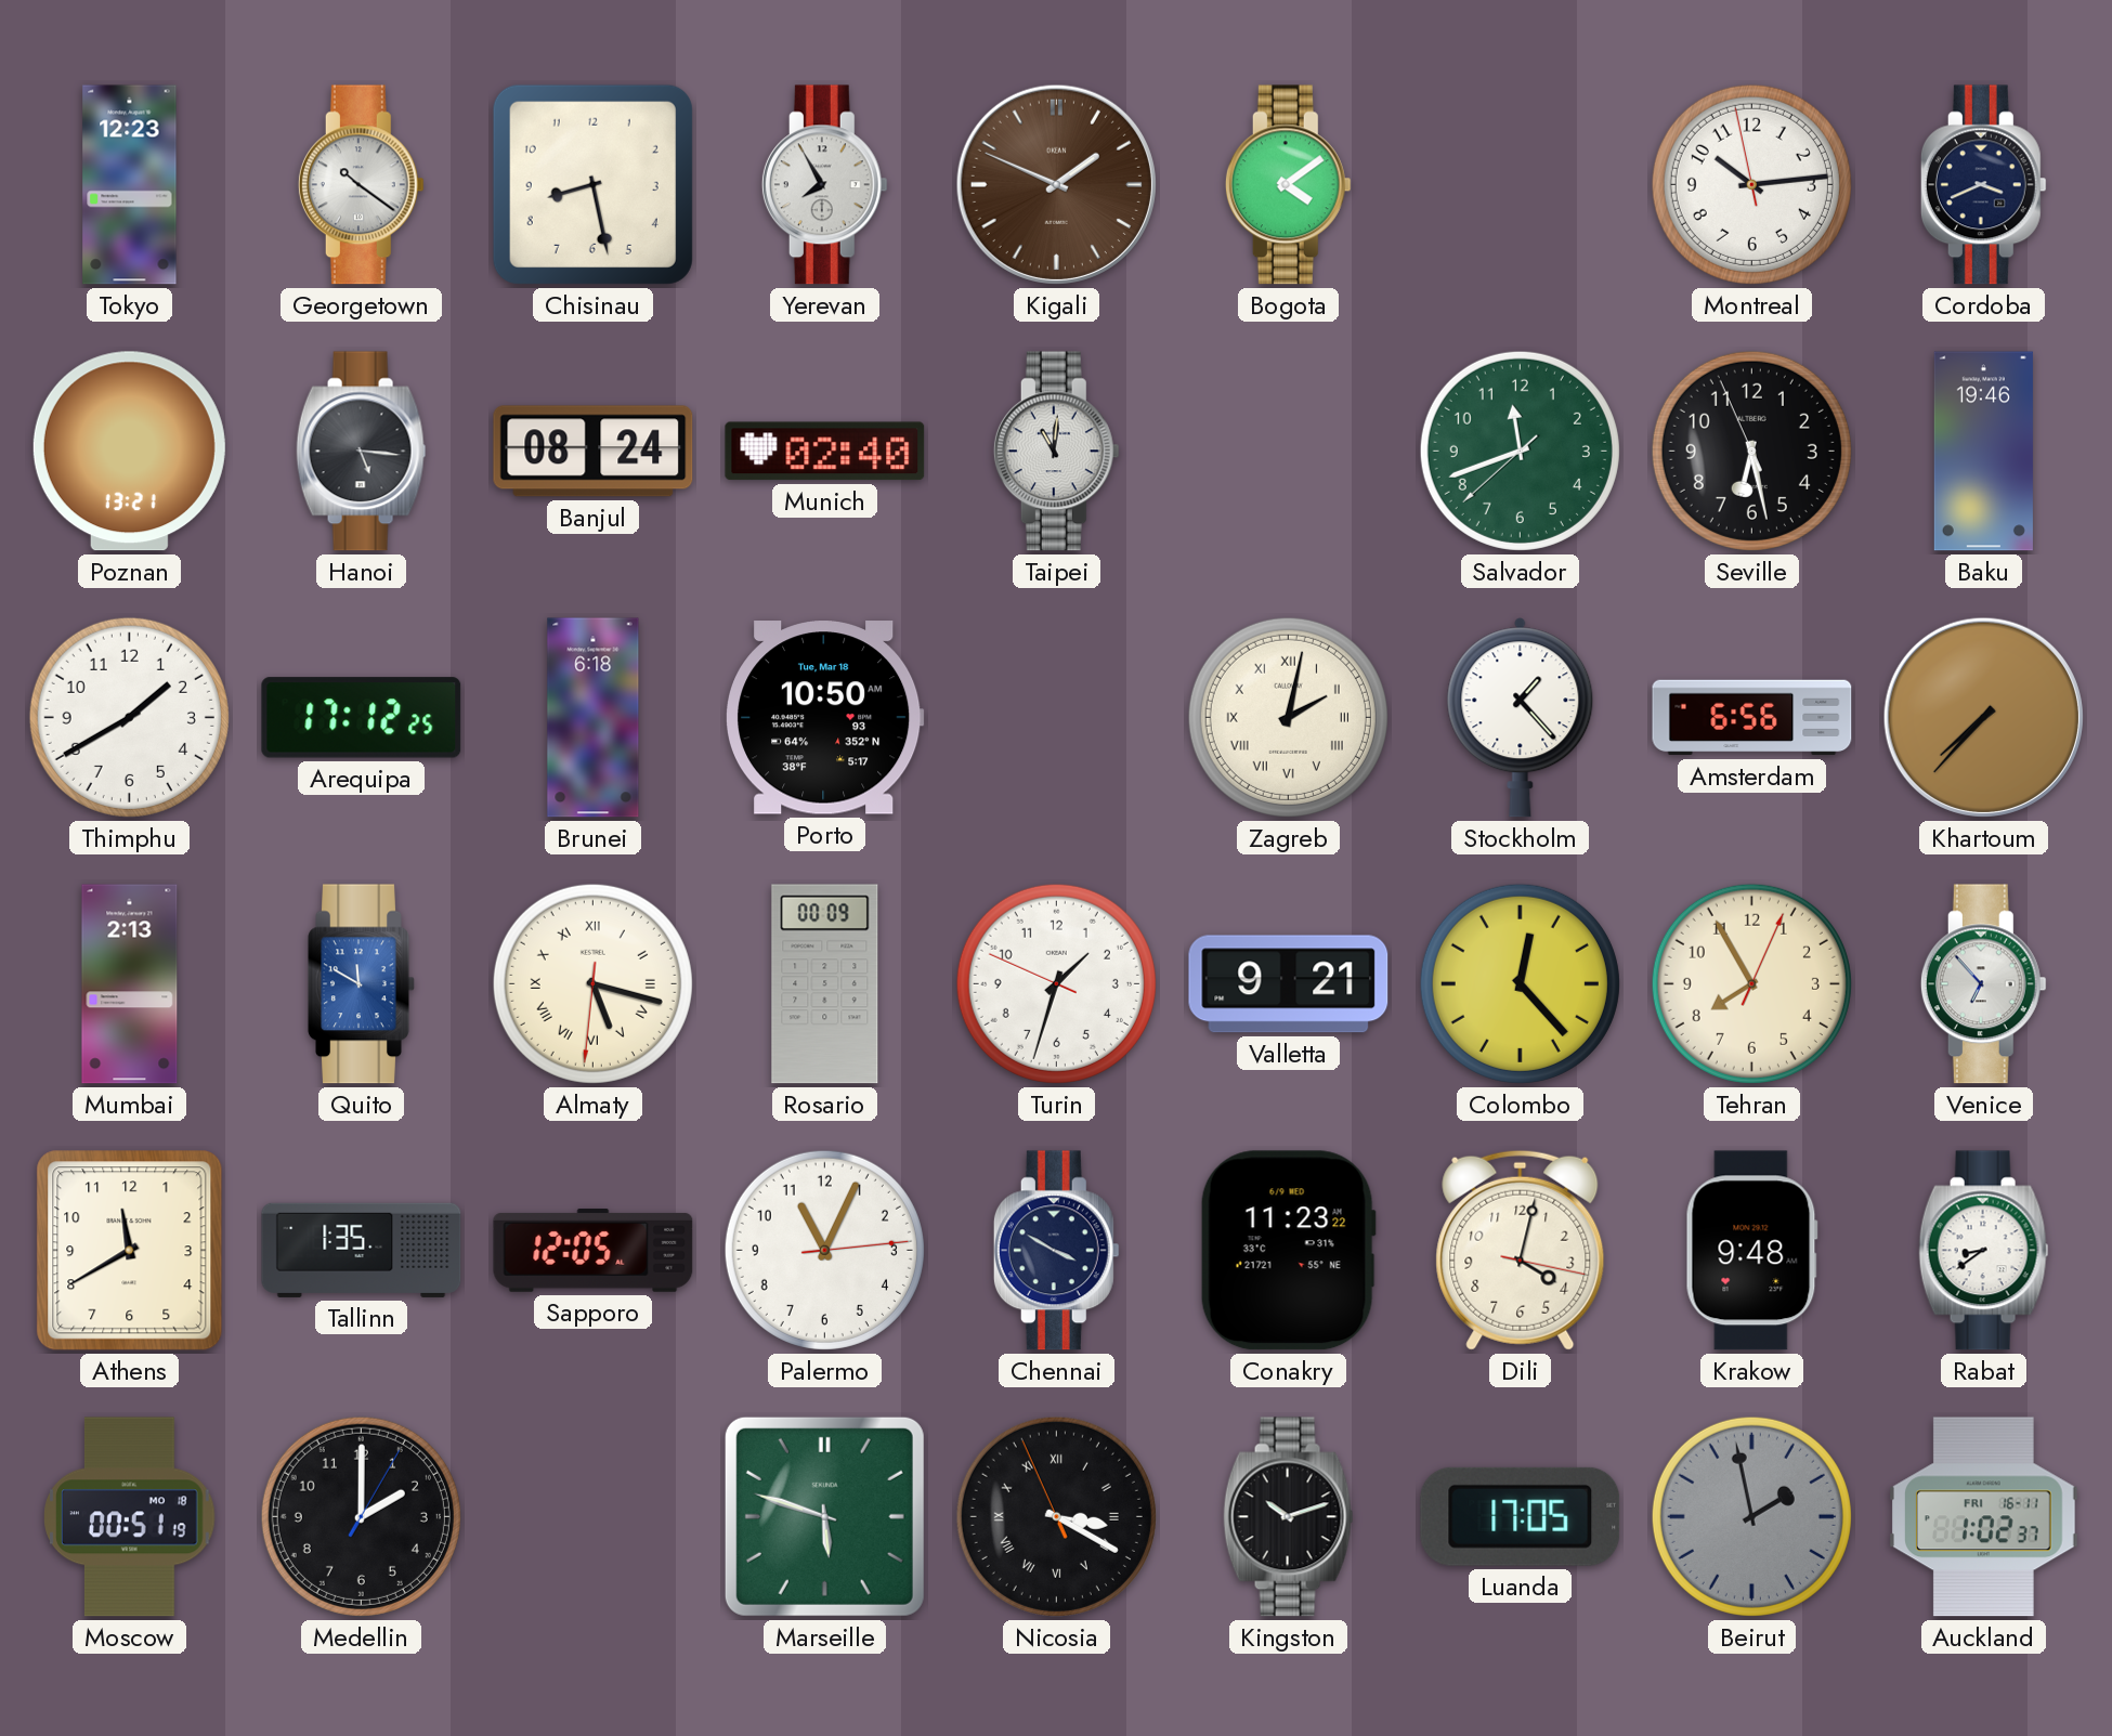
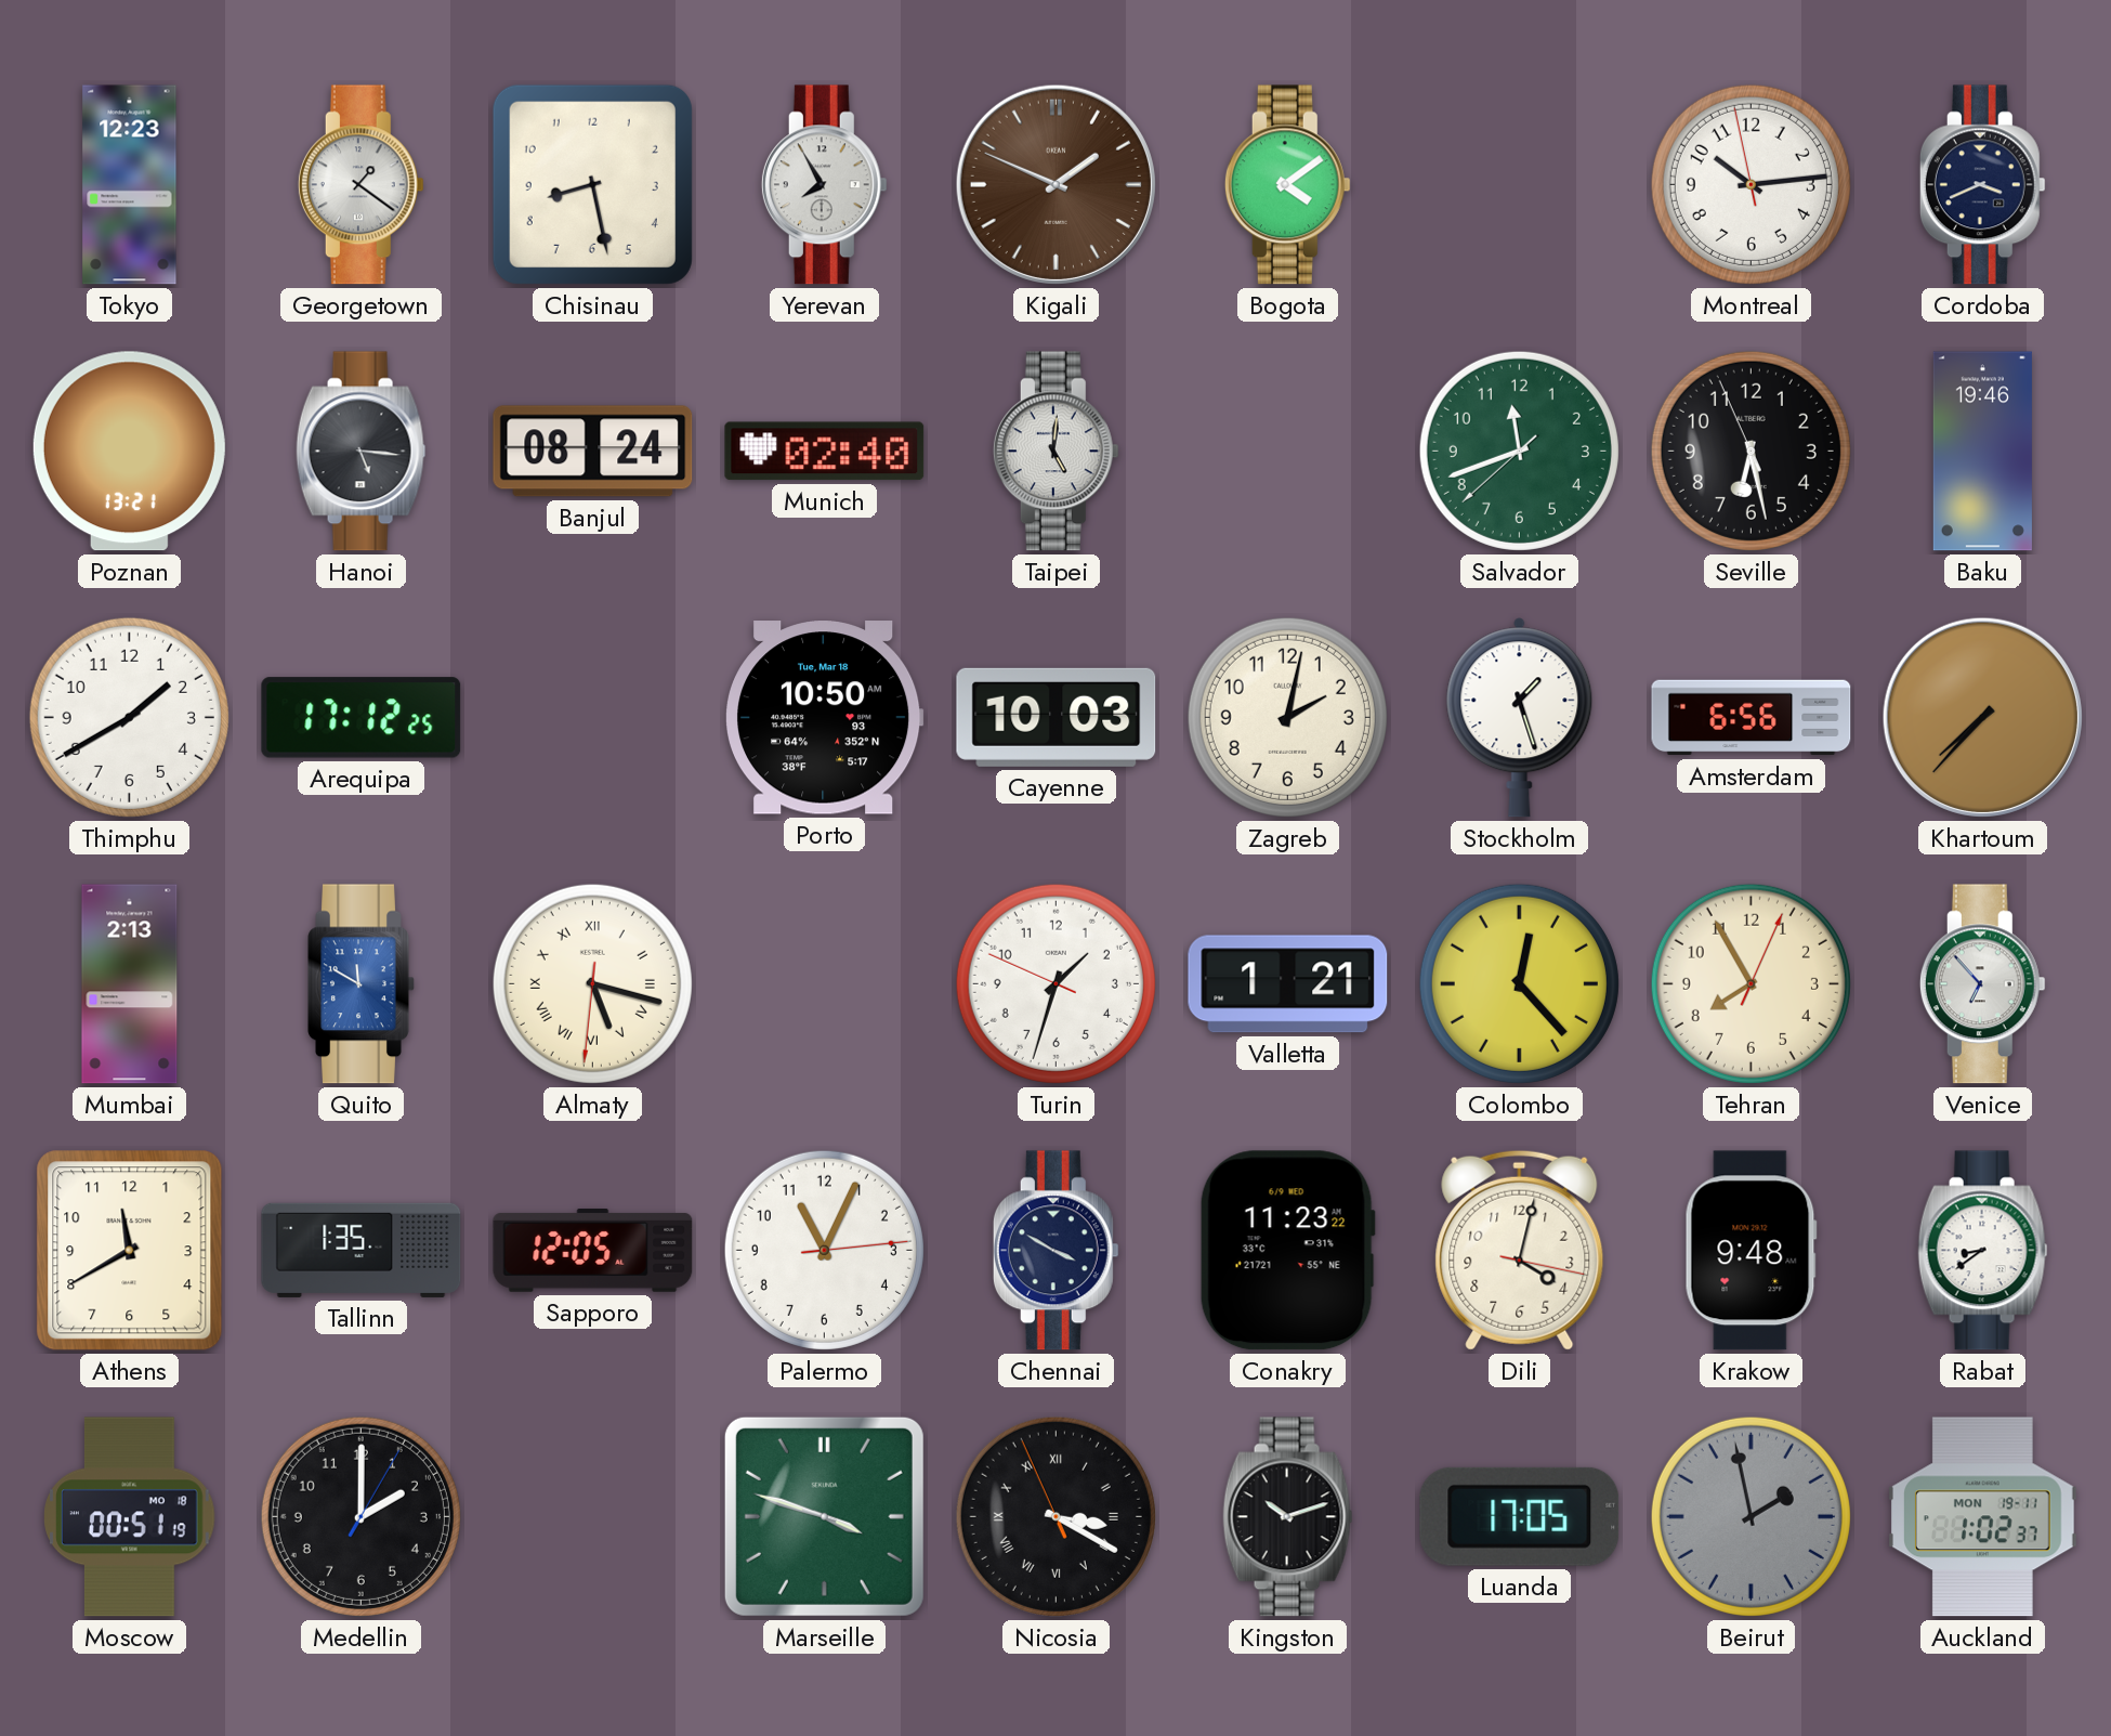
Georgetown: 10:21 -> 1:21
Taipei: 11:01 -> 5:01
Brunei: 6:18 -> none
Cayenne: none -> 10:03
Zagreb numerals: Roman -> Arabic
Stockholm: 1:23 -> 1:27
Rosario: 00:09 -> none
Valletta: 9:21 -> 1:21
Marseille: 5:48 -> 3:48
Auckland date: FRI 16-11 -> MON 19-11
